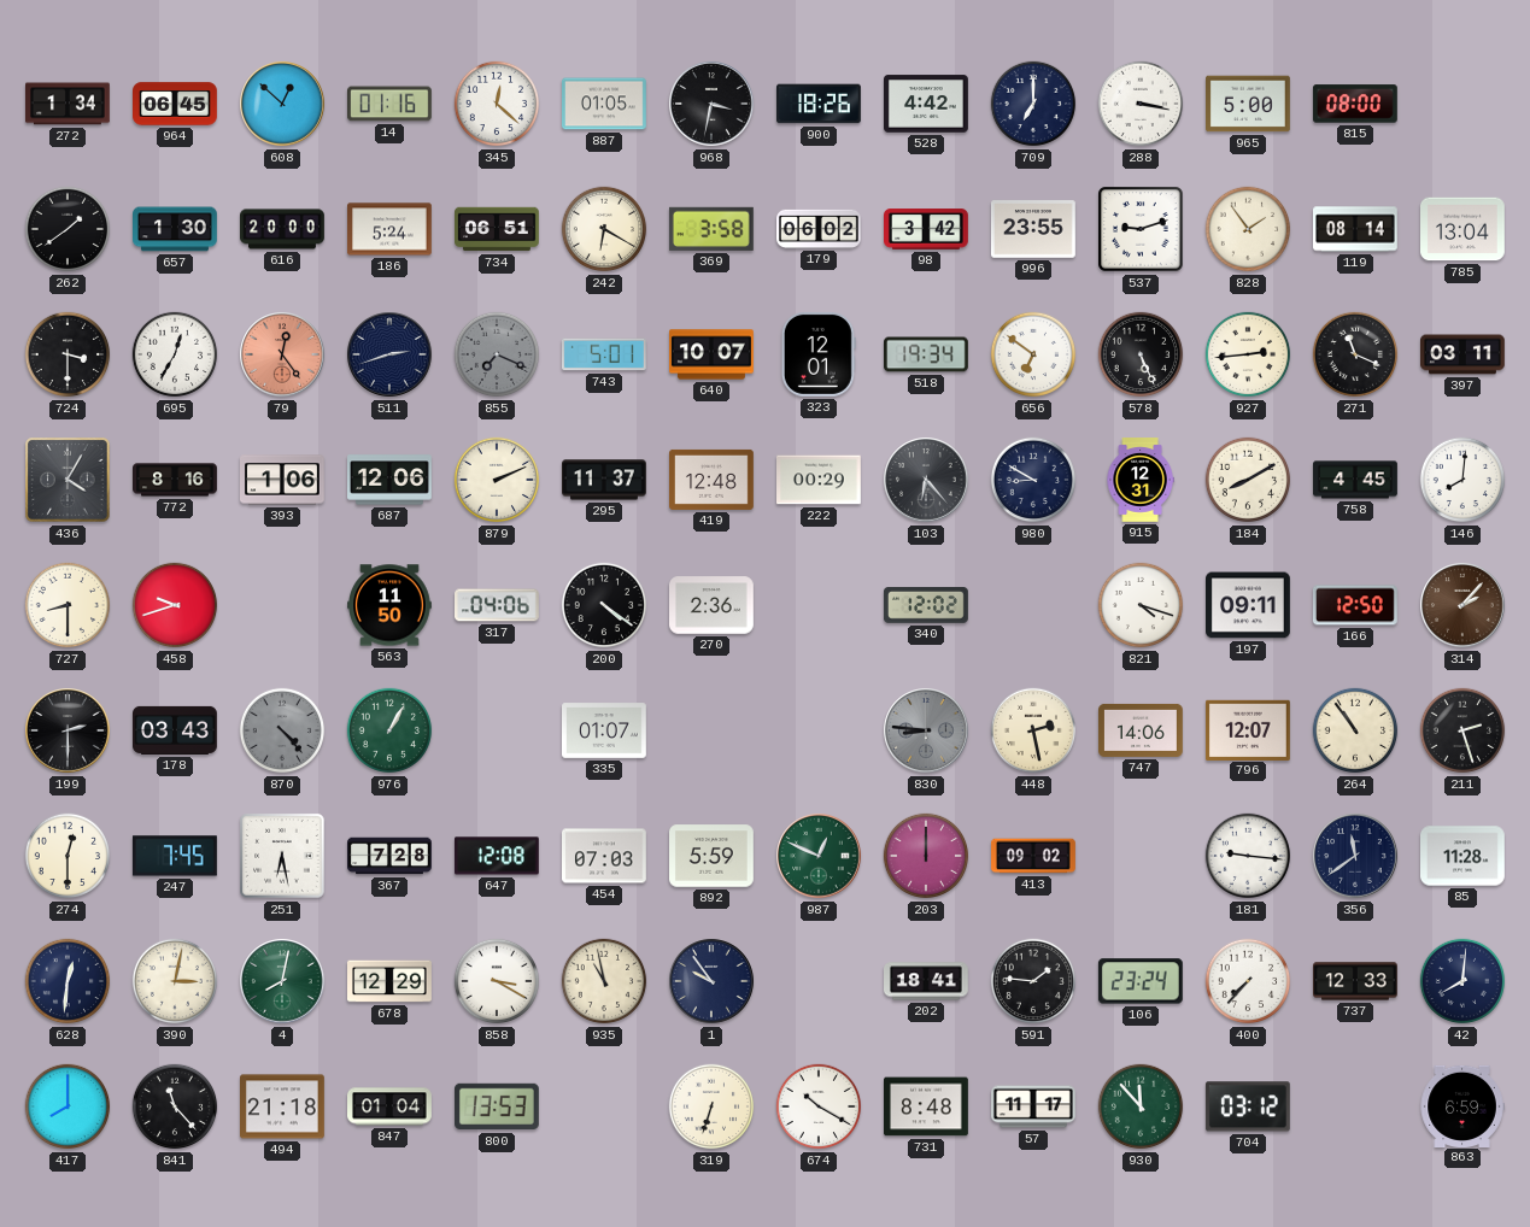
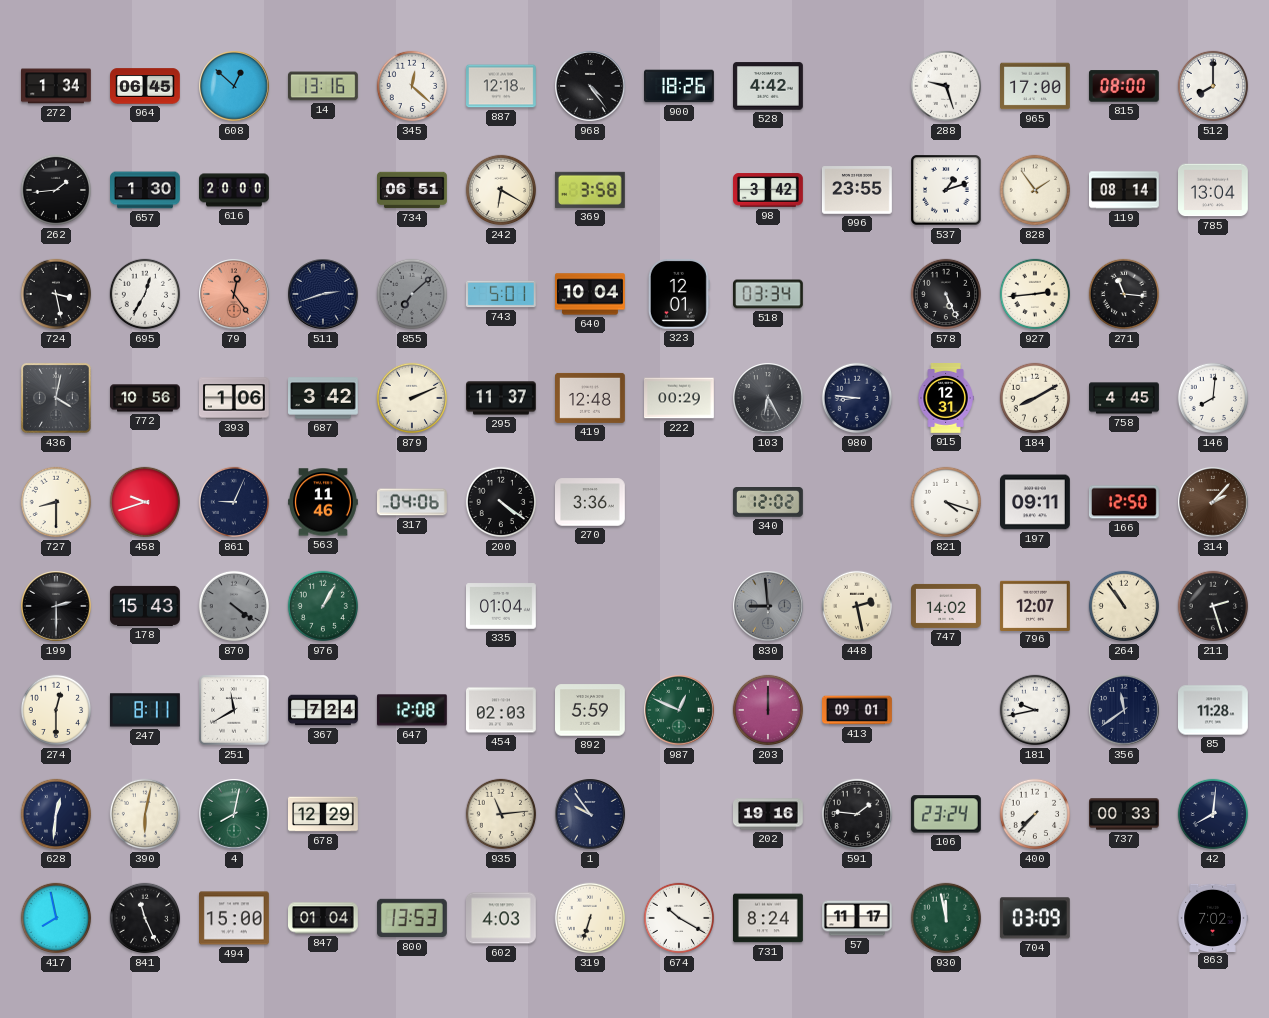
14: 01:16 -> 13:16
887: 01:05 -> 12:18
968: 3:32 -> 4:24
709: 7:00 -> none
288: 3:17 -> 9:27
965: 5:00 -> 17:00
512: none -> 8:00
262: 1:39 -> 1:44
186: 5:24 -> none
179: 06:02 -> none
537: 9:12 -> 1:12
724: 3:30 -> 3:28
855: 7:19 -> 7:08
640: 10:07 -> 10:04
518: 19:34 -> 03:34
656: 6:51 -> none
271: 11:19 -> 11:16
397: 03:11 -> none
436: 4:05 -> 4:02
772: 8:16 -> 10:56
687: 12:06 -> 3:42
103: 6:23 -> 6:25
980: 8:50 -> 8:46
861: none -> 9:04
563: 11:50 -> 11:46
270: 2:36 -> 3:36
178: 03:43 -> 15:43
870: 4:23 -> 4:21
335: 01:07 -> 01:04
830: 8:46 -> 8:59
747: 14:06 -> 14:02
247: 7:45 -> 8:11
251: 6:28 -> 11:40
367: 7:28 -> 7:24
454: 07:03 -> 02:03
413: 09:02 -> 09:01
181: 9:16 -> 9:43
390: 3:02 -> 6:02
858: 3:20 -> none
935: 10:58 -> 11:14
202: 18:41 -> 19:16
737: 12:33 -> 00:33
417: 8:00 -> 7:58
841: 11:23 -> 11:26
494: 21:18 -> 15:00
602: none -> 4:03
731: 8:48 -> 8:24
930: 11:53 -> 11:58
704: 03:12 -> 03:09
863: 6:59 -> 7:02
